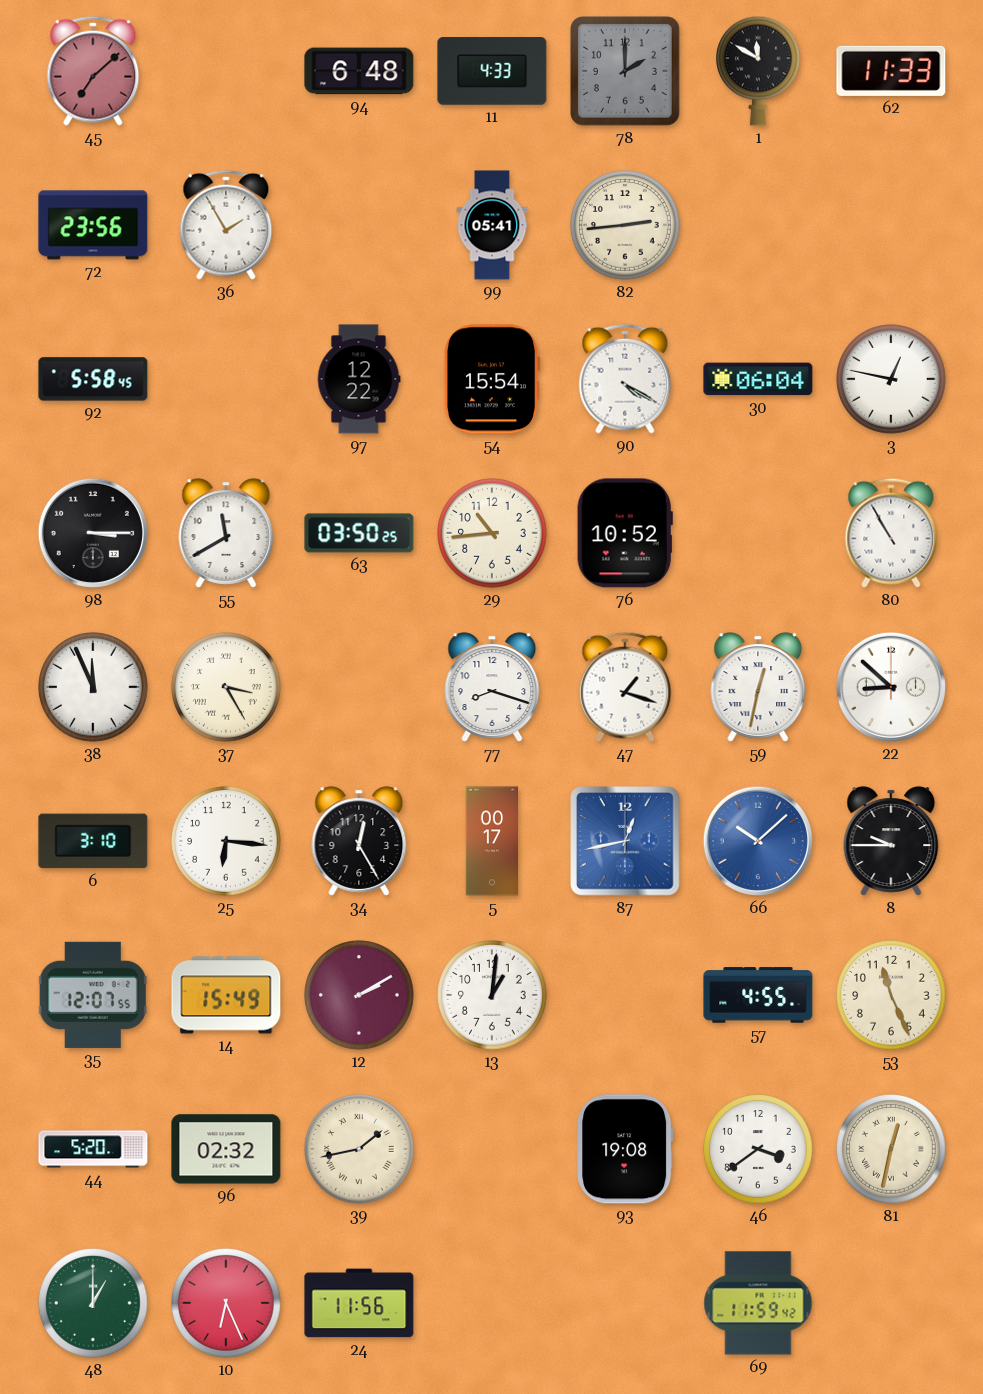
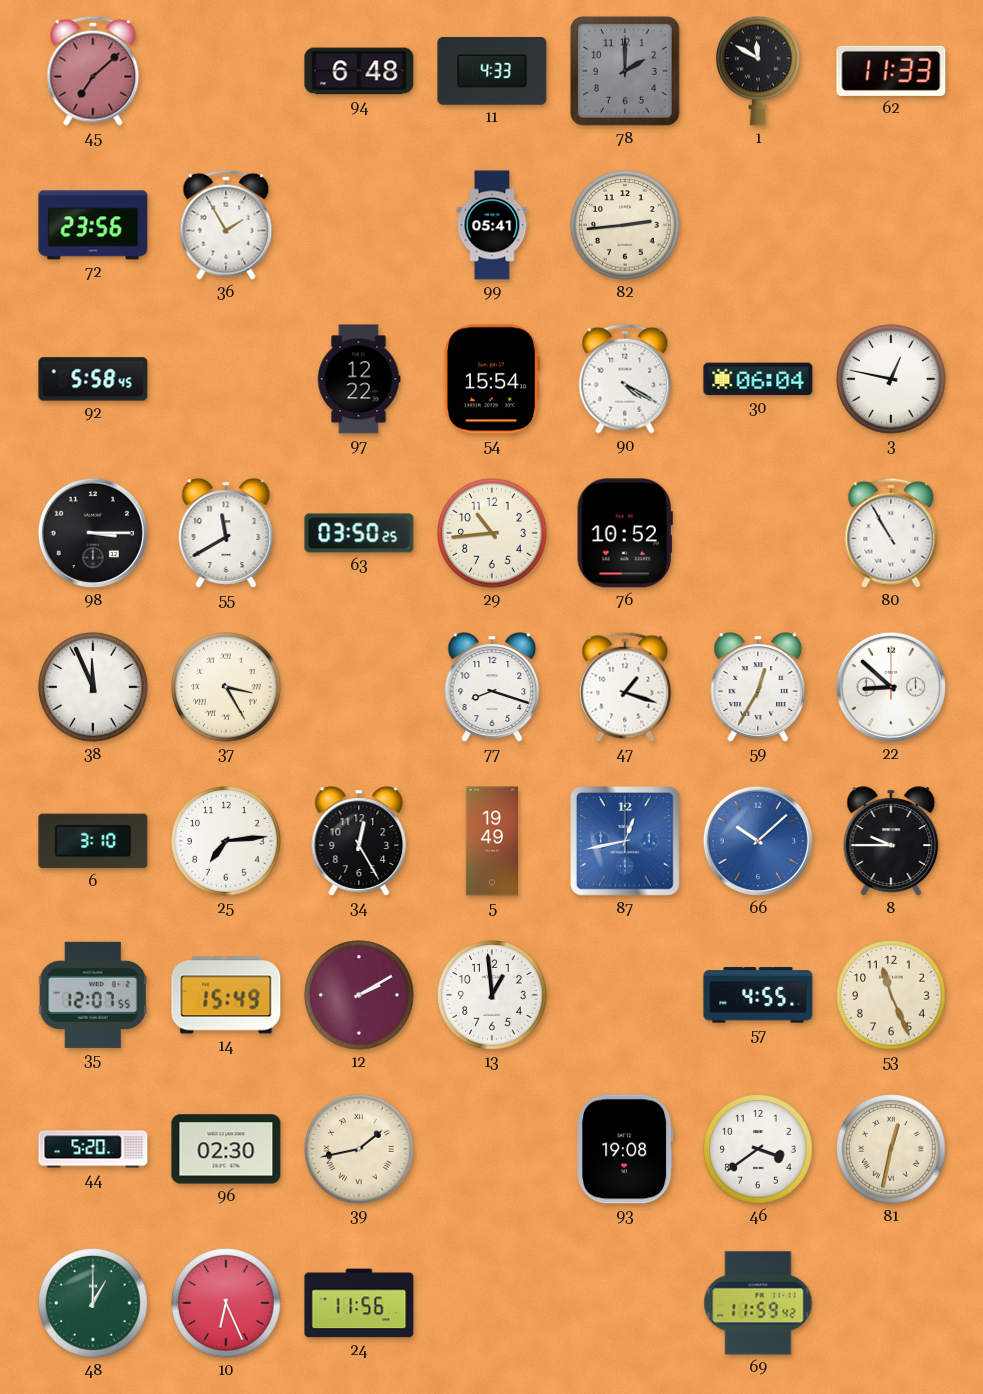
59: 12:32 -> 12:35
25: 6:16 -> 7:14
5: 00:17 -> 19:49
13: 1:01 -> 12:59
96: 02:32 -> 02:30
